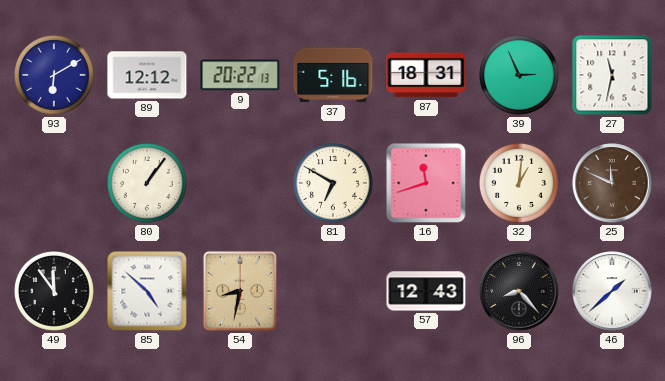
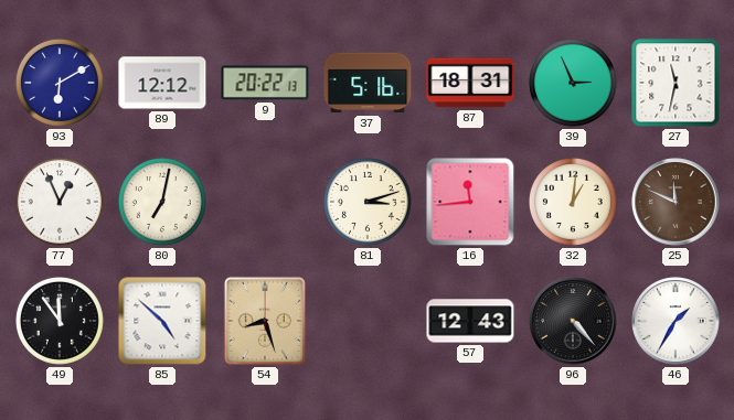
77: none -> 12:56
80: 1:06 -> 7:02
81: 6:50 -> 3:12
16: 11:42 -> 11:44
54: 8:32 -> 8:27
96: 8:23 -> 4:23
46: 1:38 -> 1:35
